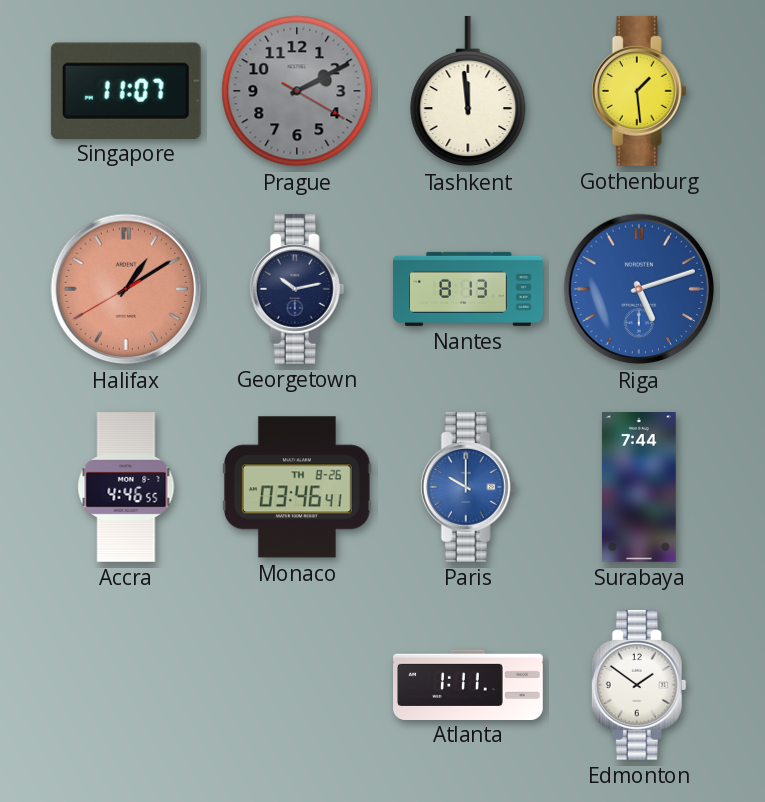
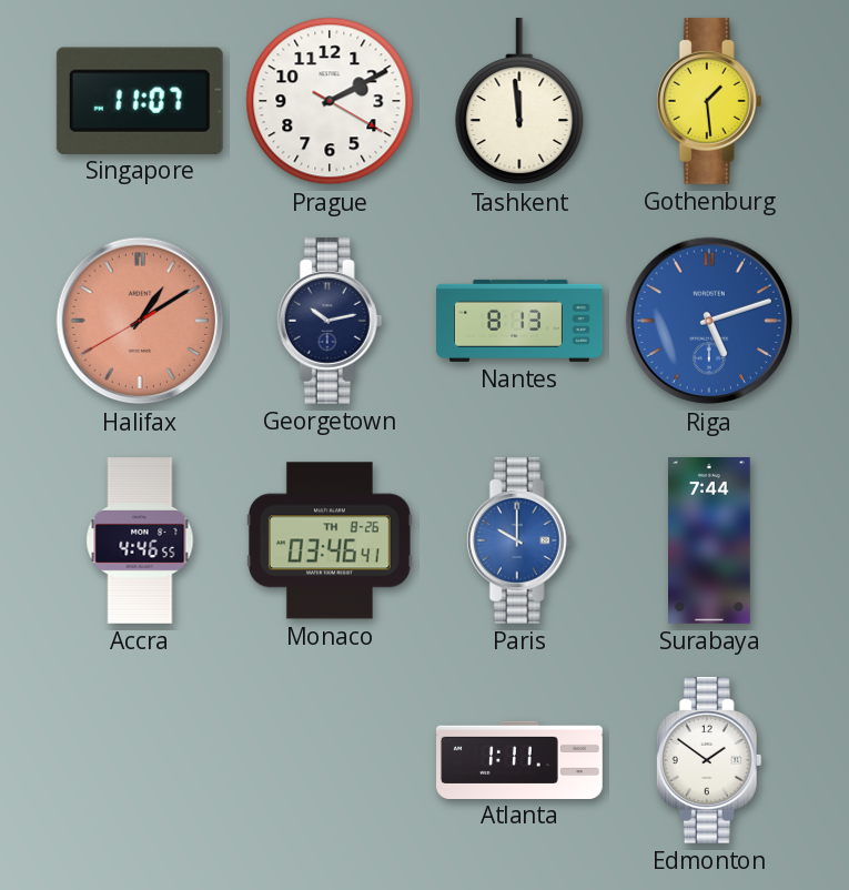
Prague dial: grey -> white
